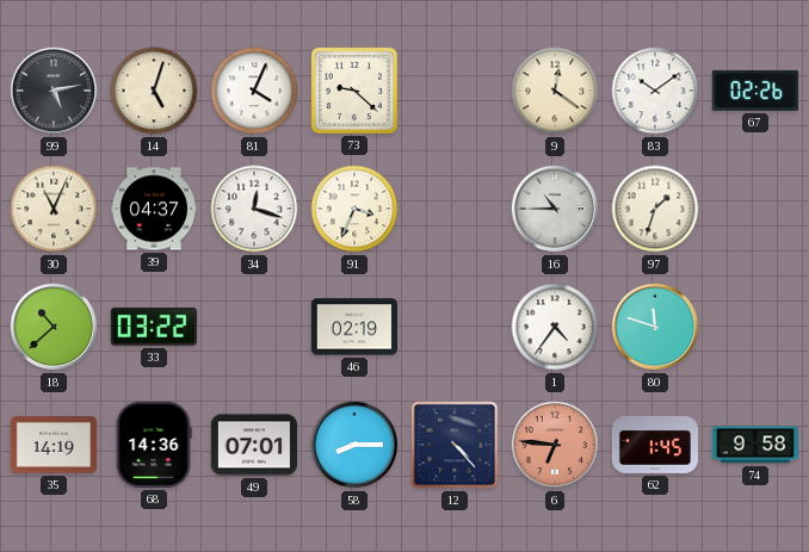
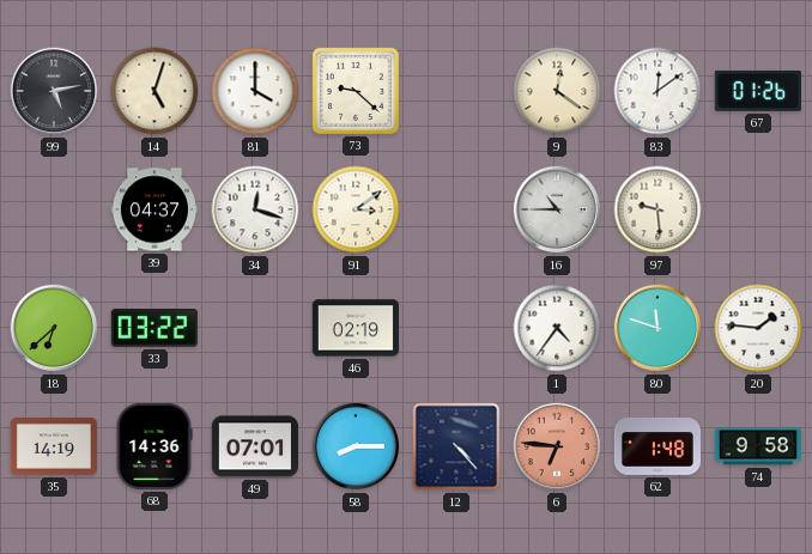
81: 4:04 -> 4:00
83: 10:09 -> 12:09
67: 02:26 -> 01:26
30: 11:04 -> none
91: 3:34 -> 3:09
97: 1:33 -> 9:29
18: 10:38 -> 6:38
20: none -> 1:46
62: 1:45 -> 1:48
